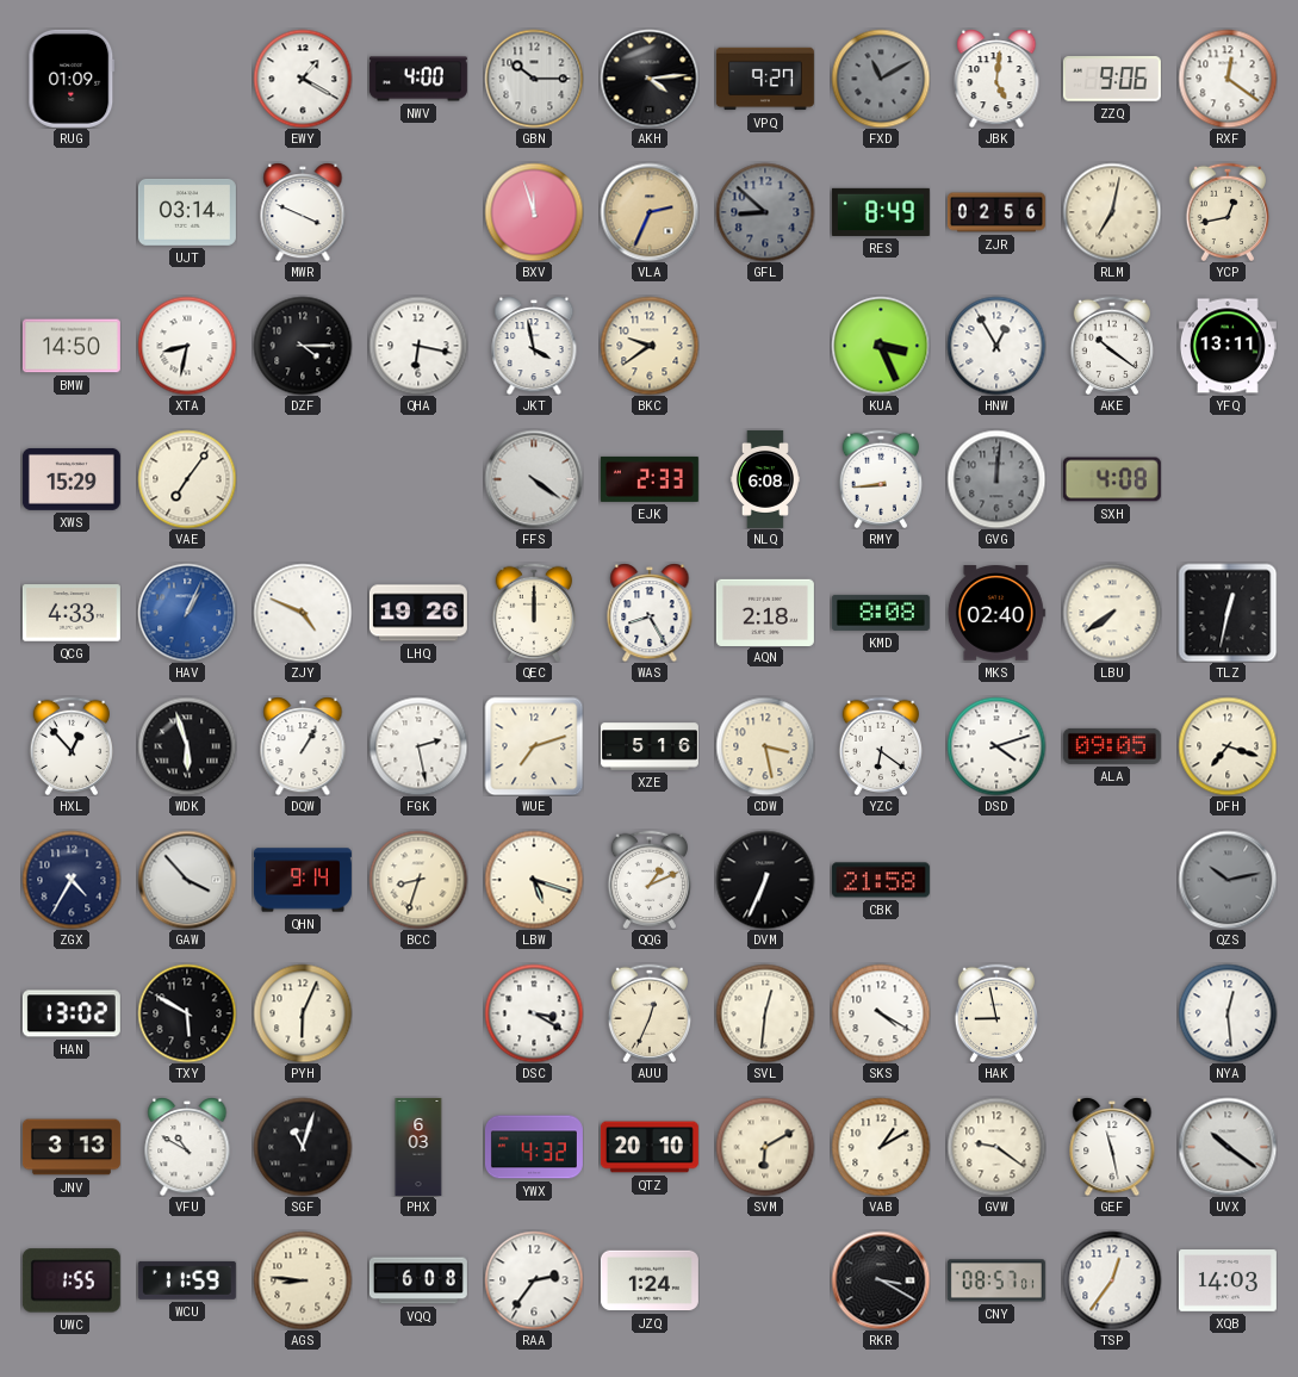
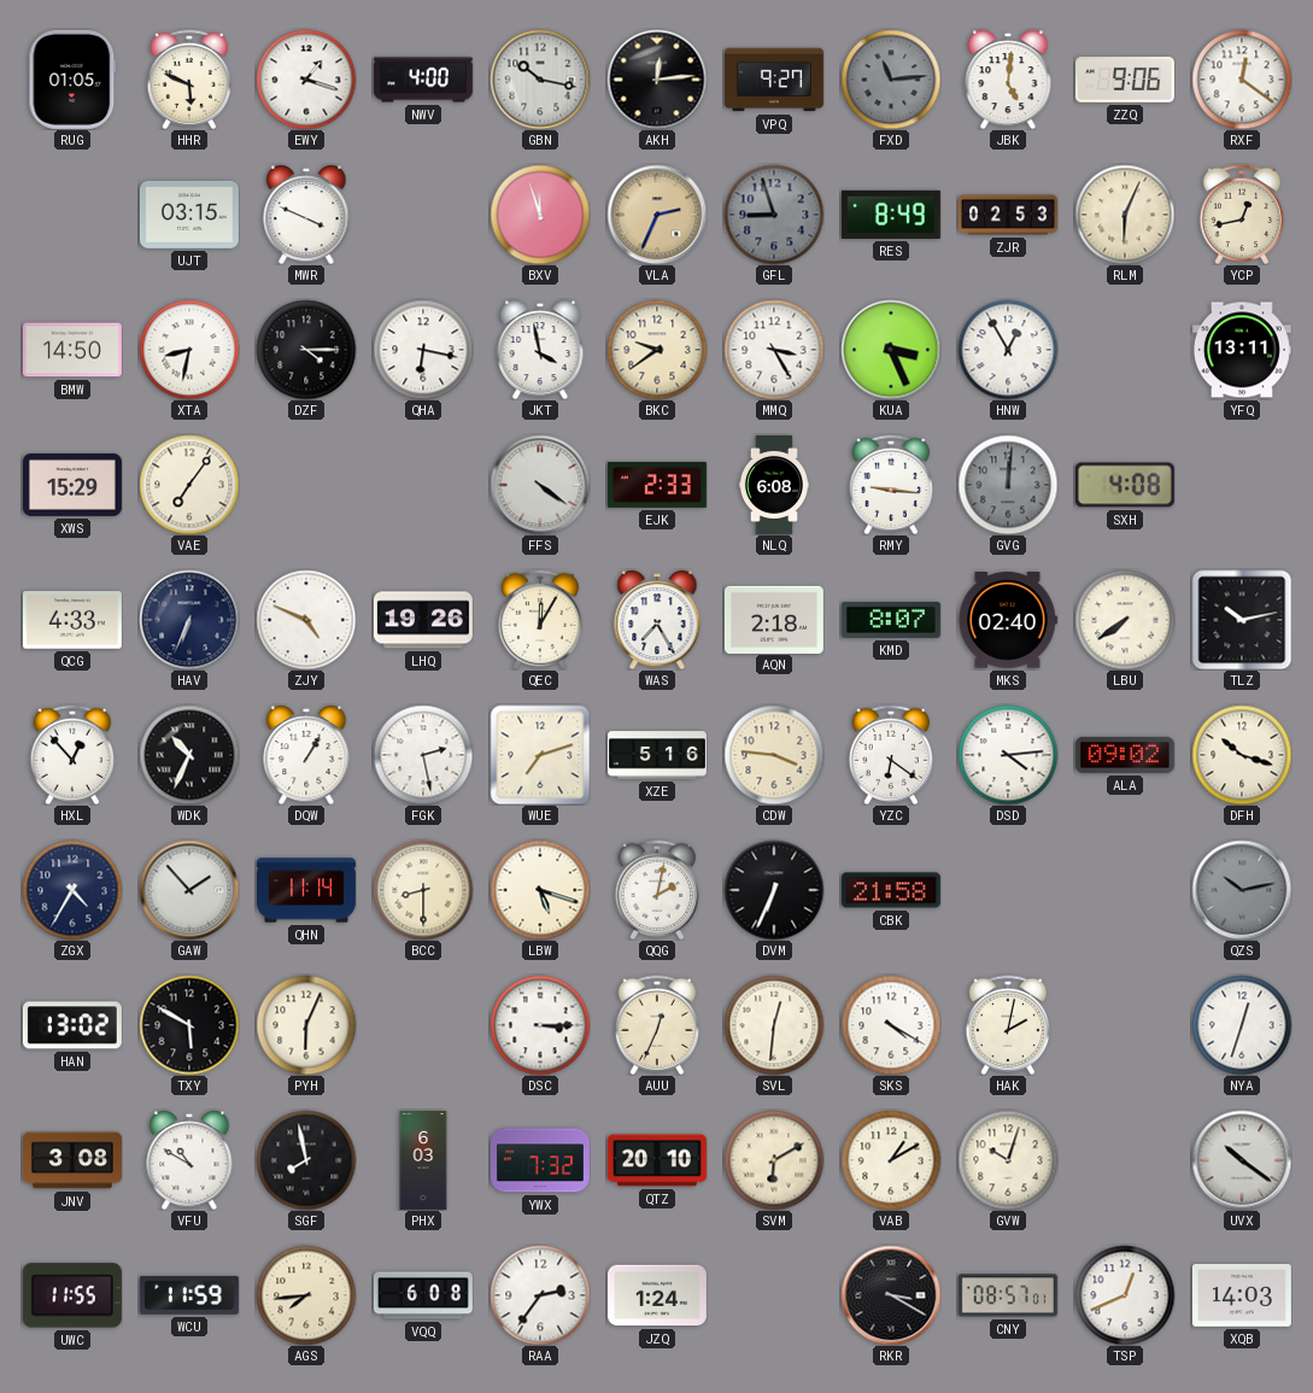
RUG: 01:09 -> 01:05
HHR: none -> 5:49
EWY: 1:20 -> 1:18
GBN: 10:15 -> 10:17
AKH: 4:14 -> 12:14
FXD: 11:10 -> 11:14
UJT: 03:14 -> 03:15
GFL: 8:52 -> 8:57
ZJR: 02:56 -> 02:53
RLM: 7:02 -> 6:04
MMQ: none -> 3:25
AKE: 10:21 -> none
RMY: 8:44 -> 9:16
HAV: 1:04 -> 6:34
HAV dial: blue -> navy
QEC: 12:00 -> 12:05
WAS: 8:25 -> 7:25
KMD: 8:08 -> 8:07
TLZ: 12:32 -> 10:13
WDK: 5:57 -> 10:34
CDW: 3:28 -> 3:46
DSD: 4:12 -> 4:14
ALA: 09:05 -> 09:02
DFH: 7:18 -> 10:18
GAW: 3:53 -> 1:53
QHN: 9:14 -> 11:14
BCC: 8:33 -> 8:30
QQG: 1:11 -> 2:02
DSC: 3:20 -> 3:15
HAK: 8:58 -> 2:02
NYA: 12:29 -> 12:33
JNV: 3:13 -> 3:08
SGF: 11:03 -> 7:58
YWX: 4:32 -> 7:32
GVW: 9:21 -> 10:03
GEF: 11:28 -> none
UWC: 1:55 -> 11:55
AGS: 8:46 -> 7:44
TSP: 12:36 -> 12:41
